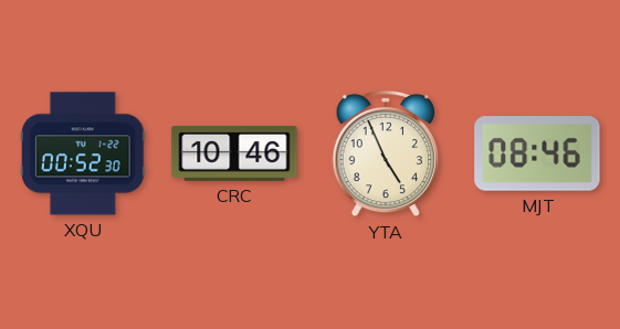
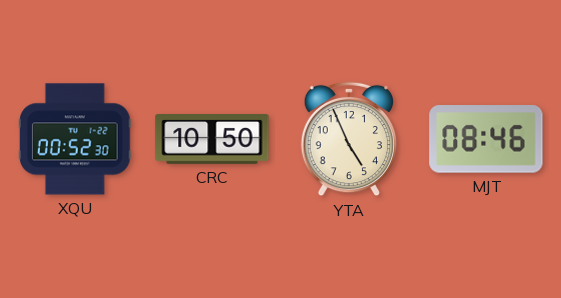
CRC: 10:46 -> 10:50
